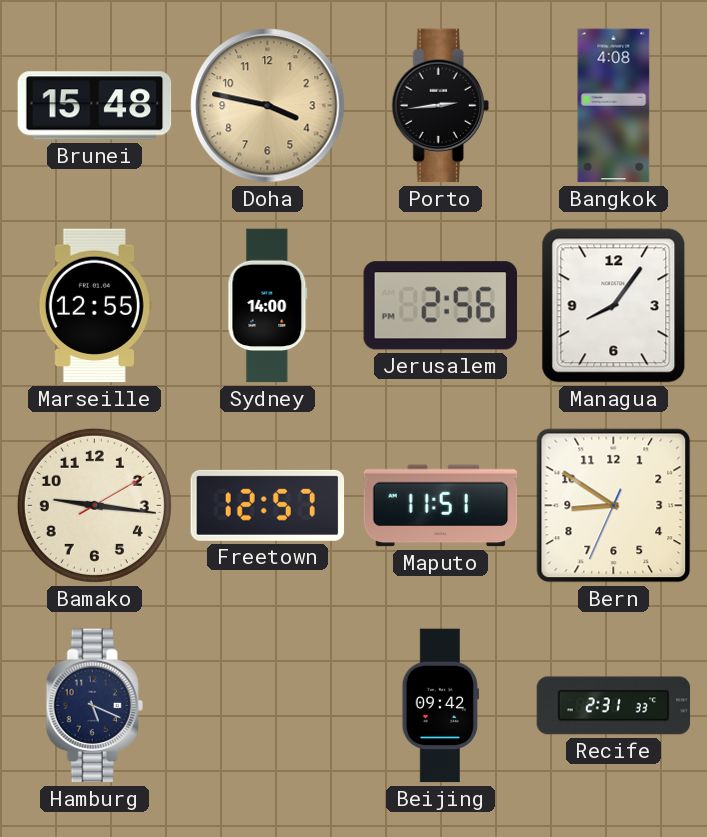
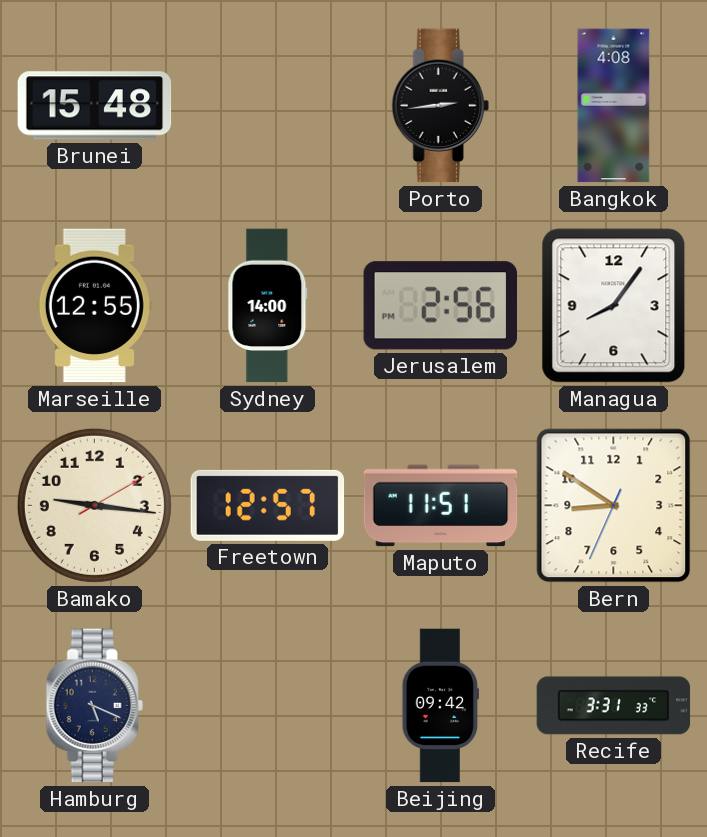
Doha: 3:47 -> none
Recife: 2:31 -> 3:31
